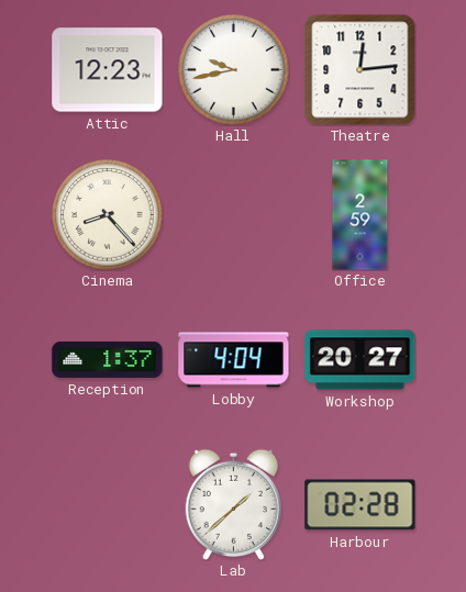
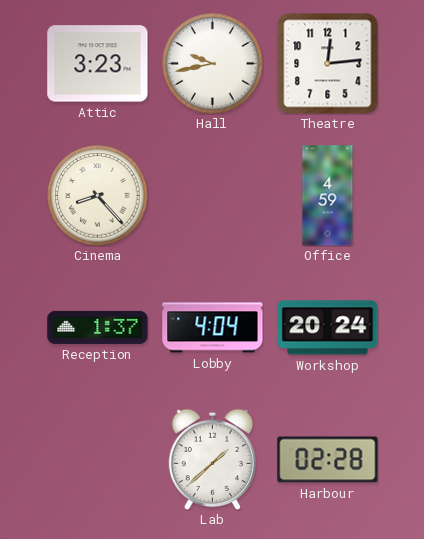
Attic: 12:23 -> 3:23
Office: 2:59 -> 4:59
Workshop: 20:27 -> 20:24
